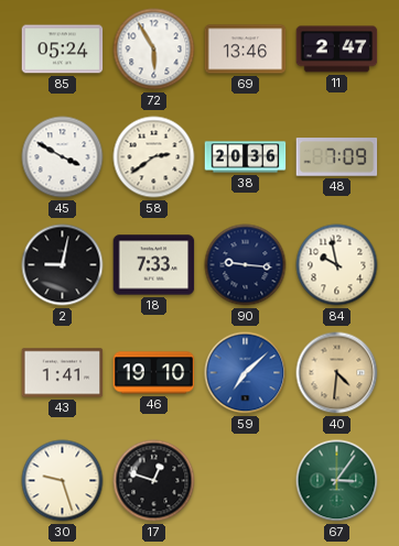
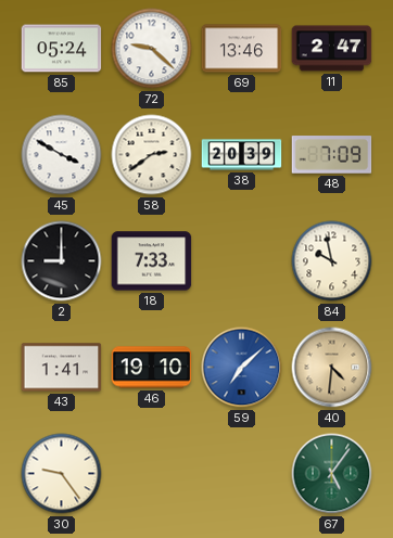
72: 5:55 -> 9:22
38: 20:36 -> 20:39
2: 9:02 -> 9:00
90: 9:16 -> none
30: 9:27 -> 9:24
17: 12:48 -> none
67: 3:06 -> 5:06
